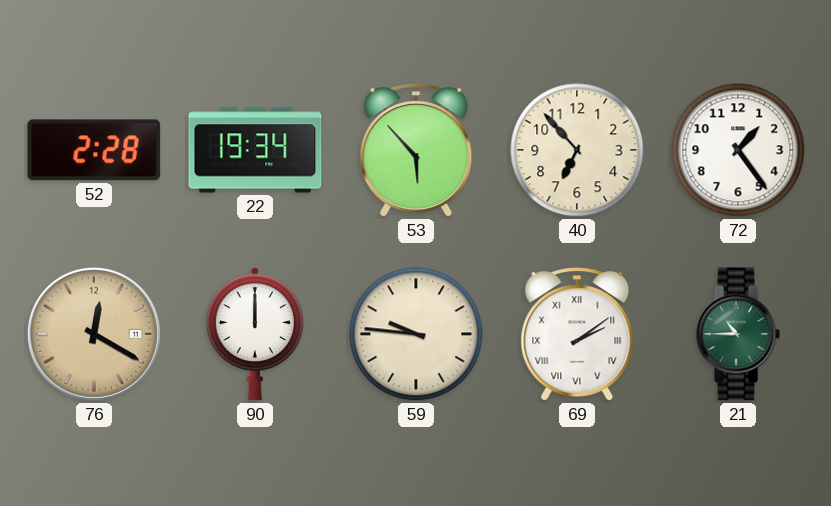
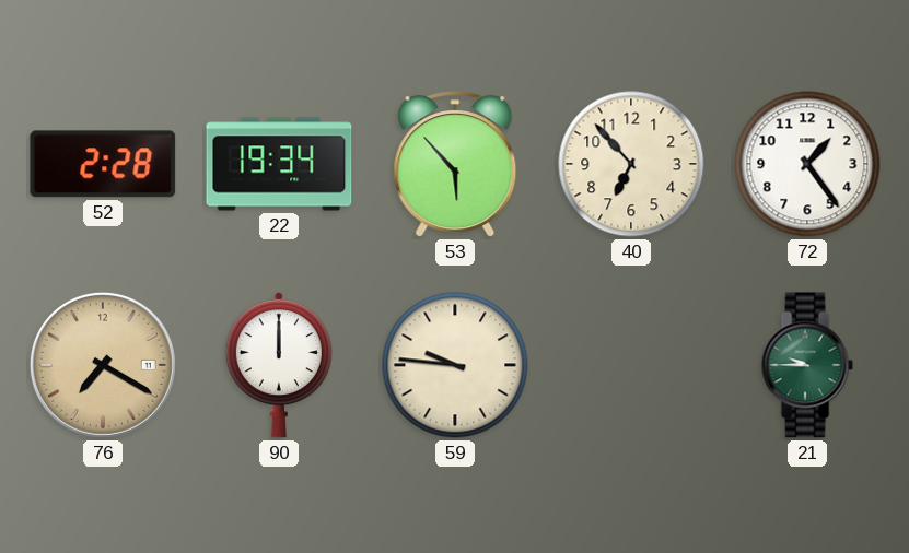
76: 12:20 -> 7:20
69: 2:09 -> none
21: 10:45 -> 9:45
